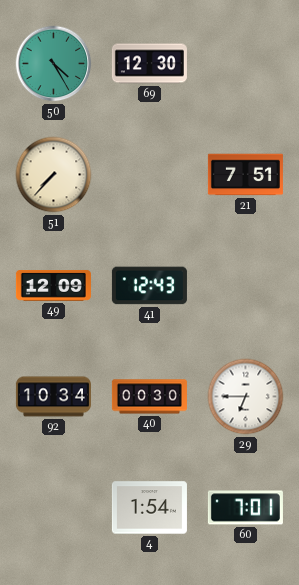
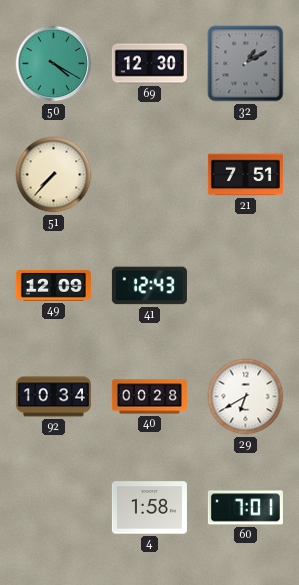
50: 4:25 -> 4:20
32: none -> 1:10
40: 00:30 -> 00:28
29: 6:45 -> 6:40
4: 1:54 -> 1:58
